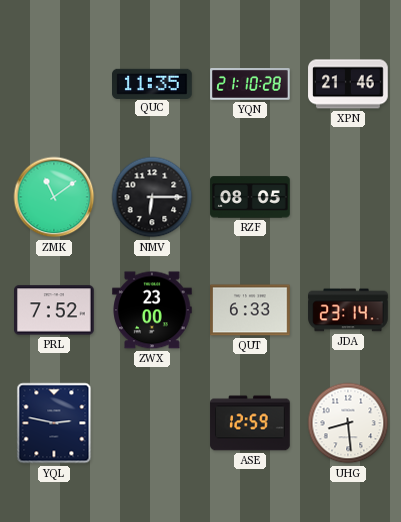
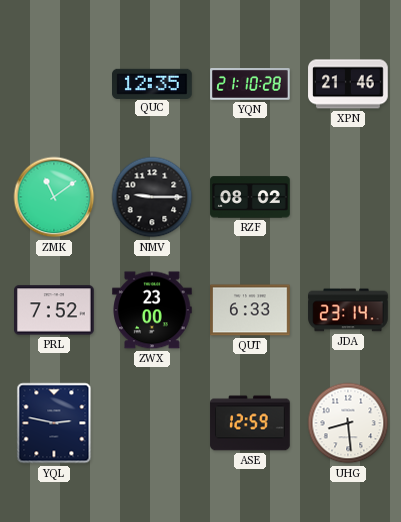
QUC: 11:35 -> 12:35
NMV: 6:15 -> 9:15
RZF: 08:05 -> 08:02
